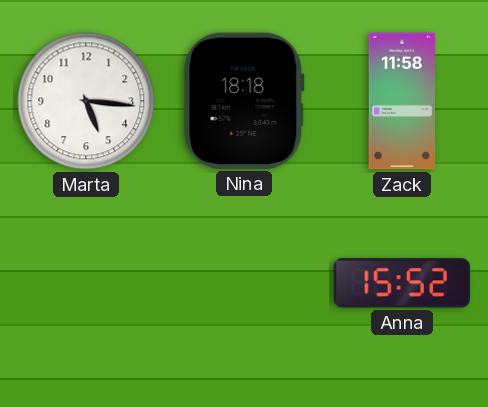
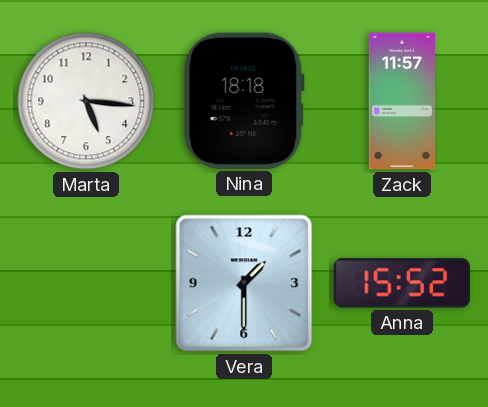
Zack: 11:58 -> 11:57
Vera: none -> 1:30
